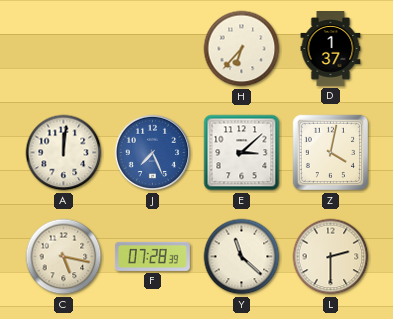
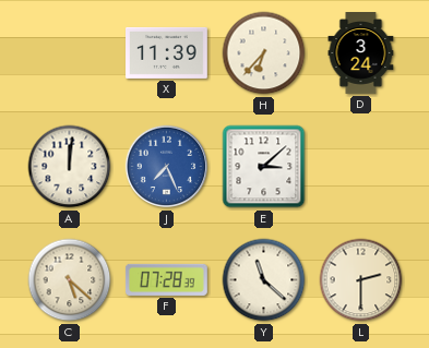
X: none -> 11:39
D: 1:37 -> 3:24
Z: 4:02 -> none
C: 5:17 -> 5:22
